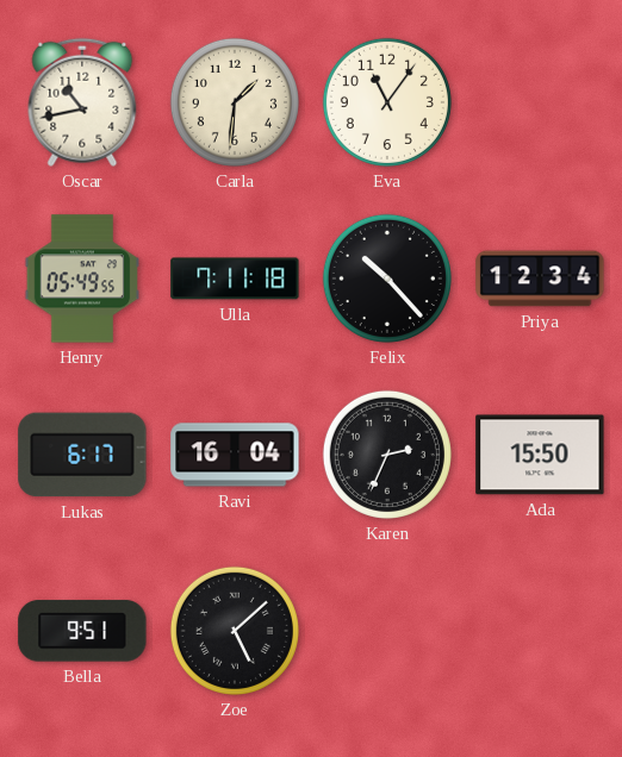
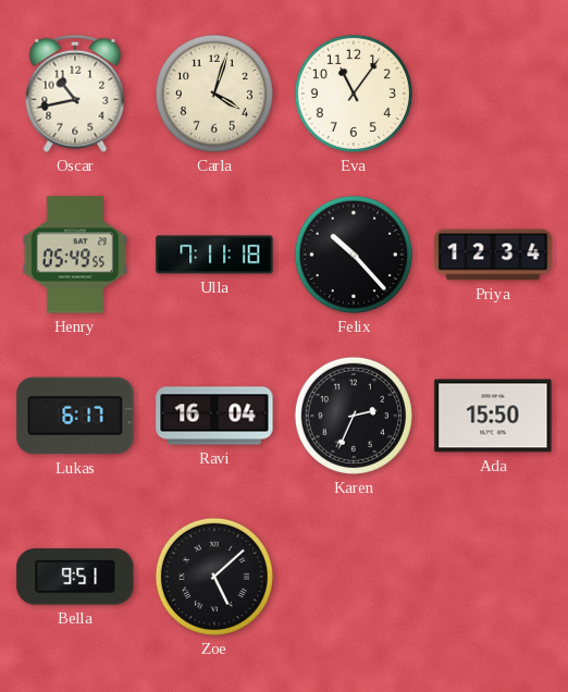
Carla: 1:31 -> 4:03
